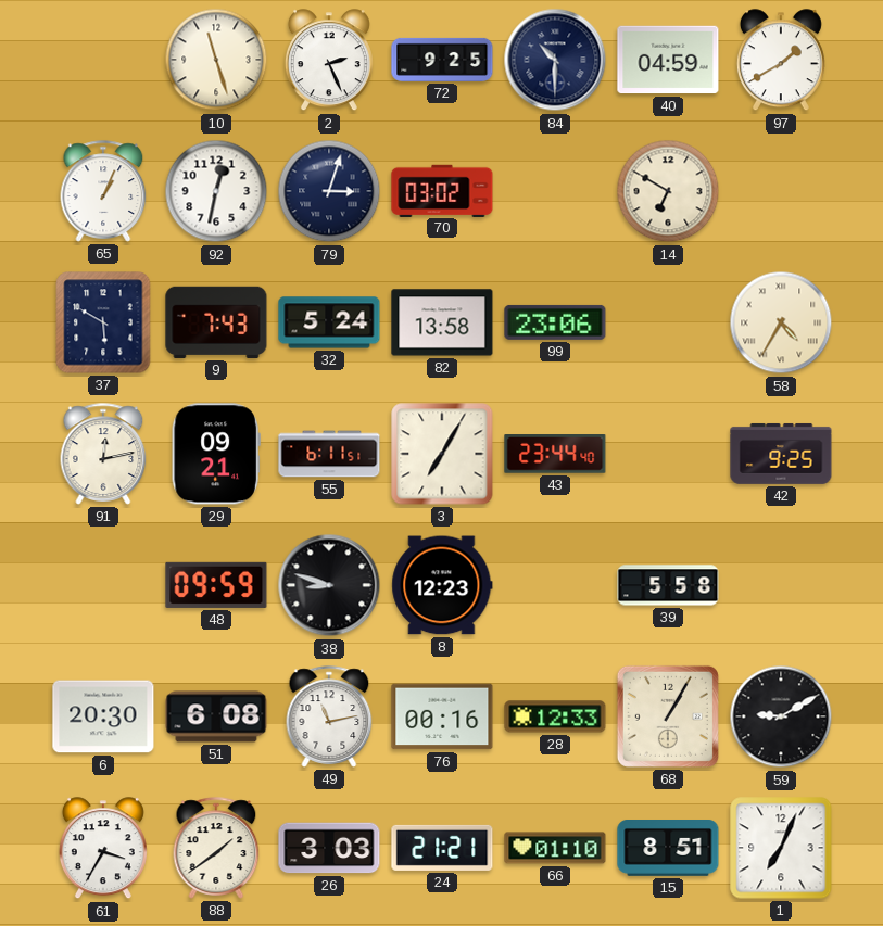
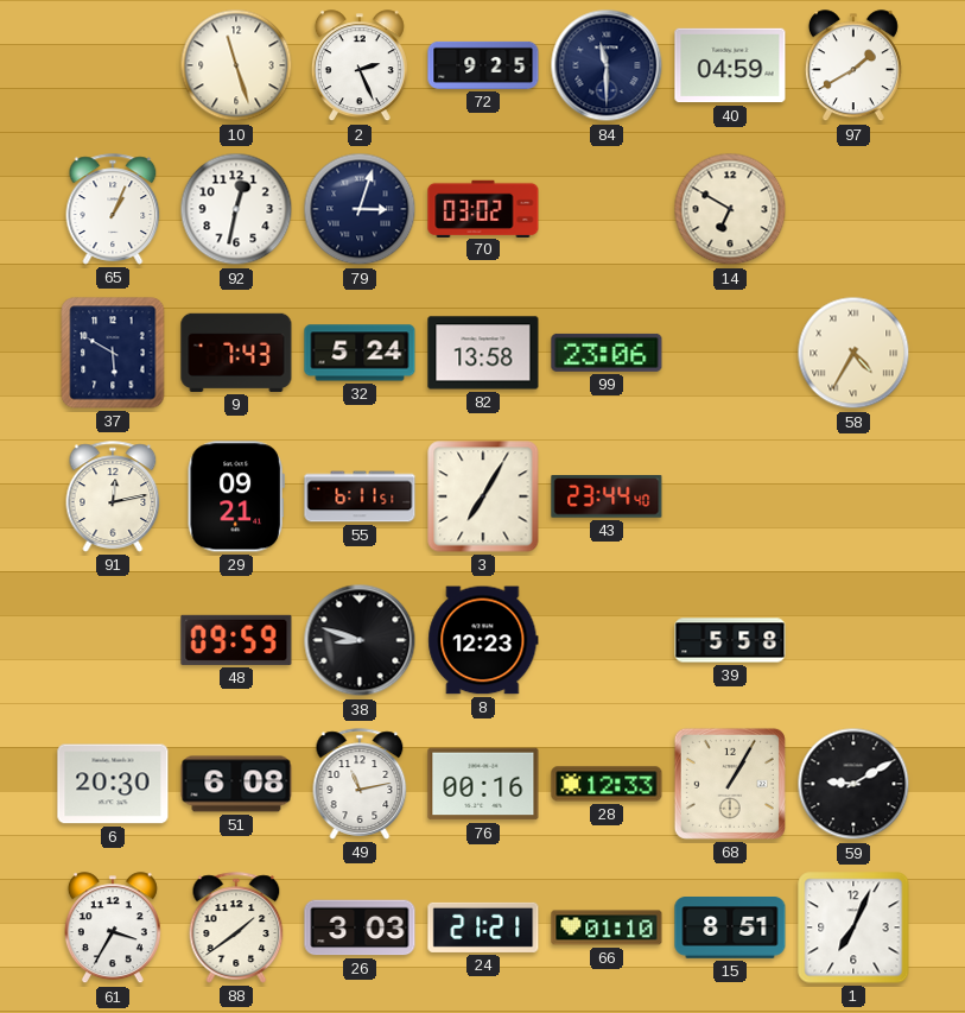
84: 10:30 -> 11:30
42: 9:25 -> none
